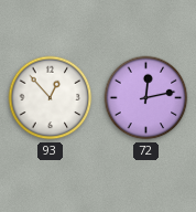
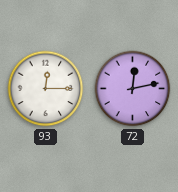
93: 12:53 -> 12:15
